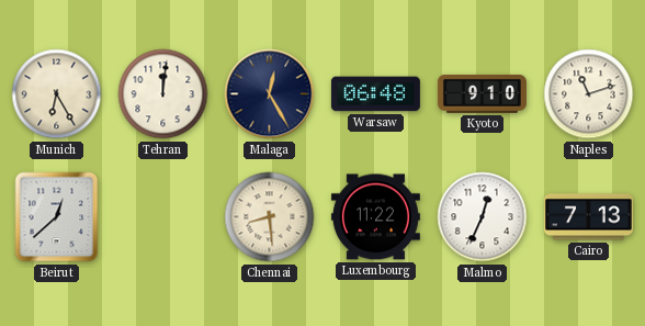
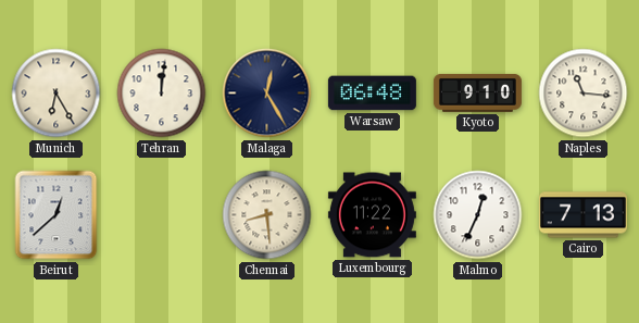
Naples: 11:12 -> 11:16
